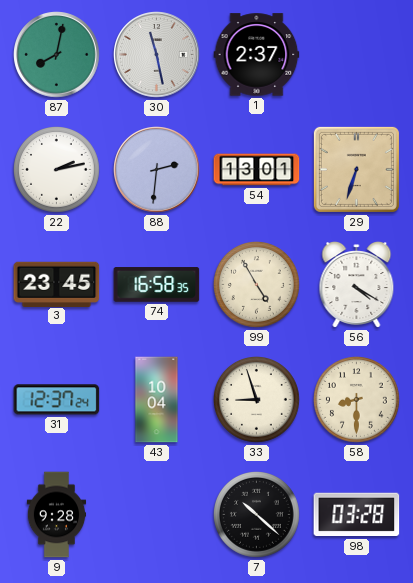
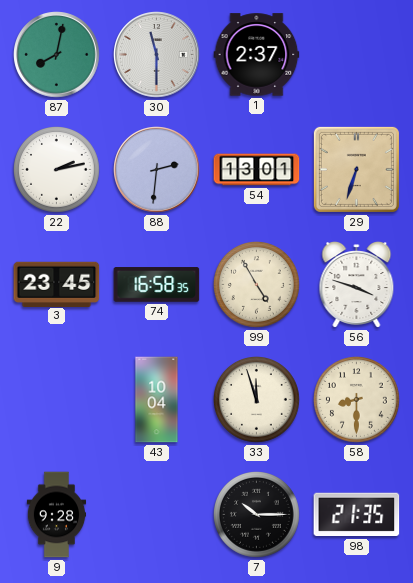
30: 11:28 -> 11:30
56: 4:20 -> 3:48
31: 12:37 -> none
33: 8:57 -> 11:57
7: 10:22 -> 10:15
98: 03:28 -> 21:35
